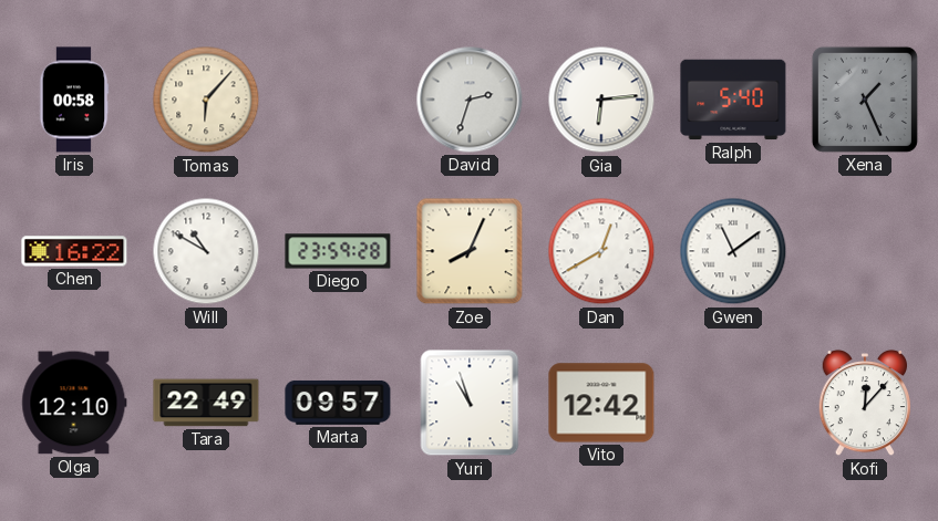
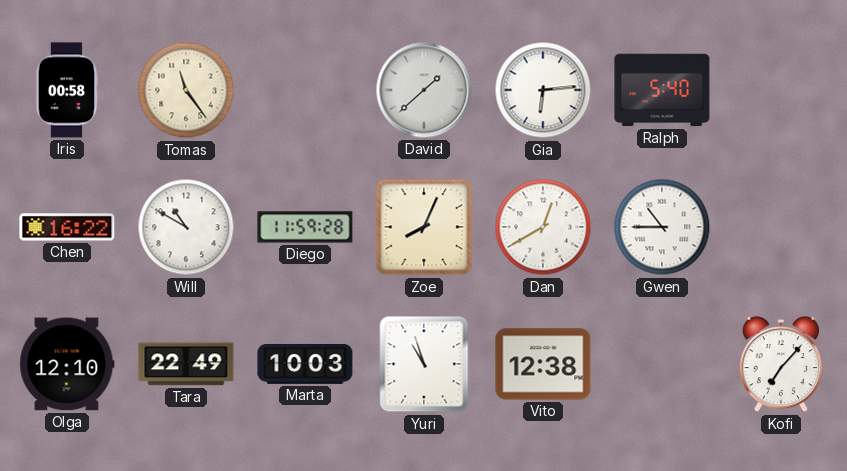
Tomas: 6:07 -> 11:24
David: 2:33 -> 1:38
Xena: 1:26 -> none
Diego: 23:59 -> 11:59
Gwen: 11:09 -> 10:45
Marta: 09:57 -> 10:03
Vito: 12:42 -> 12:38
Kofi: 12:07 -> 7:07
